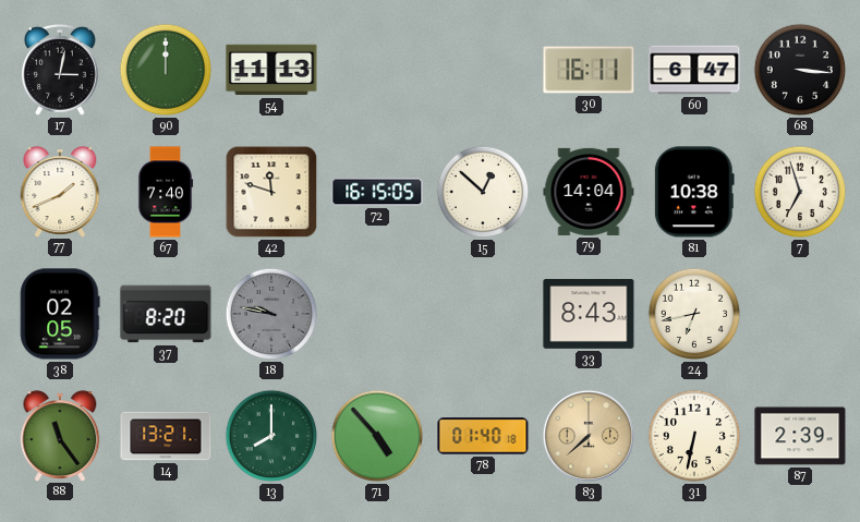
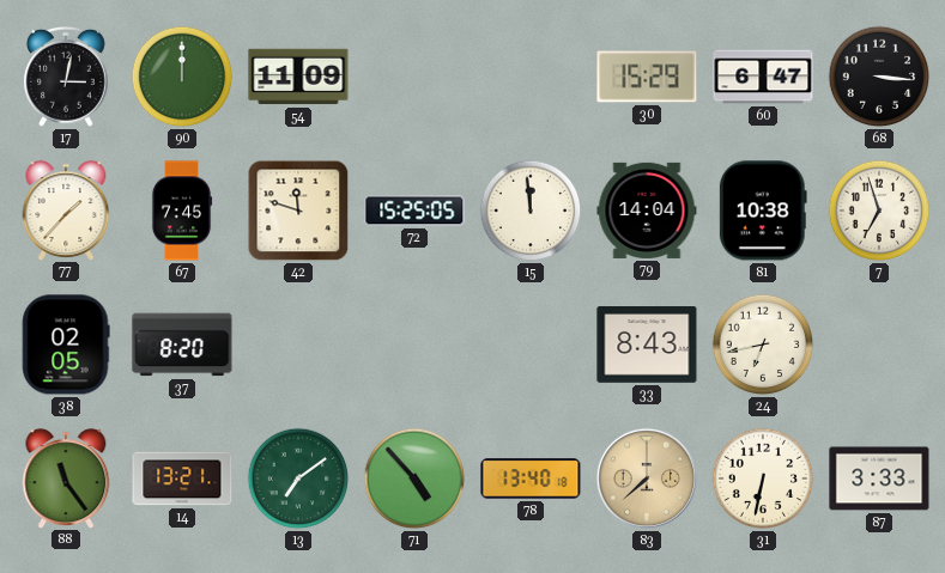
54: 11:13 -> 11:09
30: 16:11 -> 15:29
77: 1:41 -> 1:37
67: 7:40 -> 7:45
72: 16:15 -> 15:25
15: 12:52 -> 11:59
18: 9:47 -> none
13: 8:00 -> 7:09
78: 01:40 -> 13:40
87: 2:39 -> 3:33
